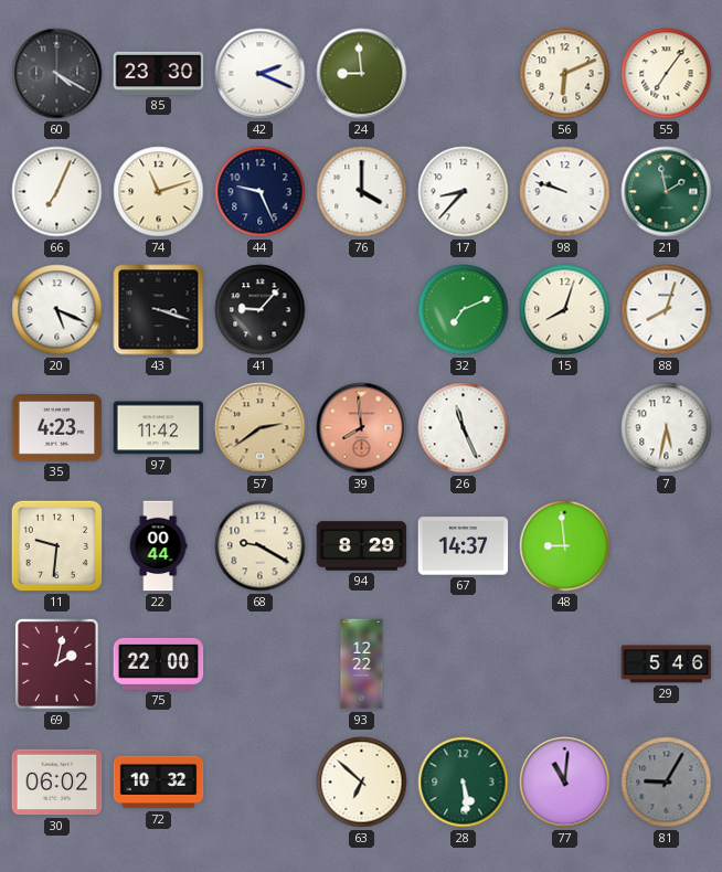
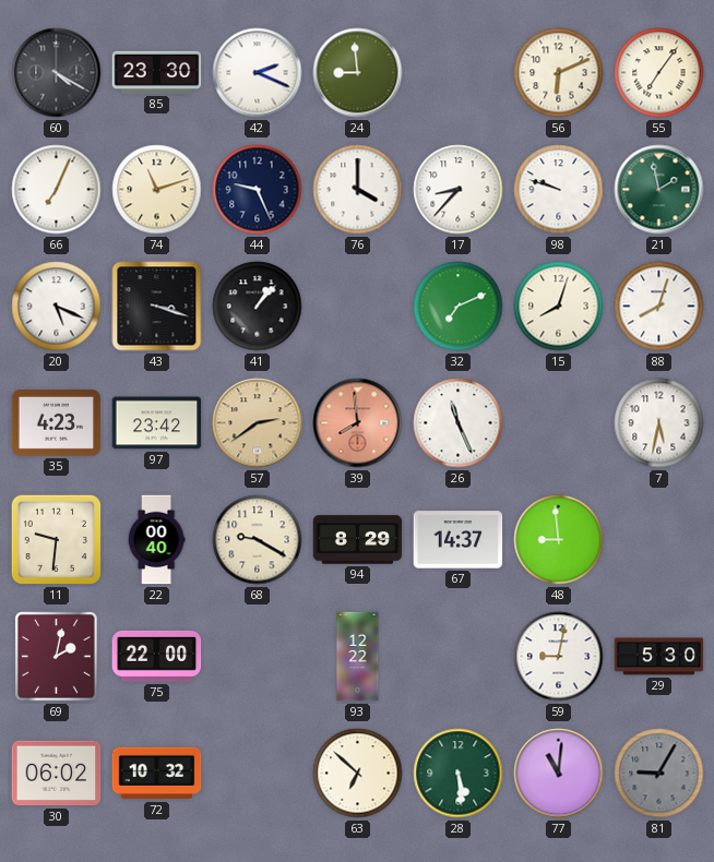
41: 9:07 -> 1:07
97: 11:42 -> 23:42
22: 00:44 -> 00:40
59: none -> 9:02
29: 5:46 -> 5:30
